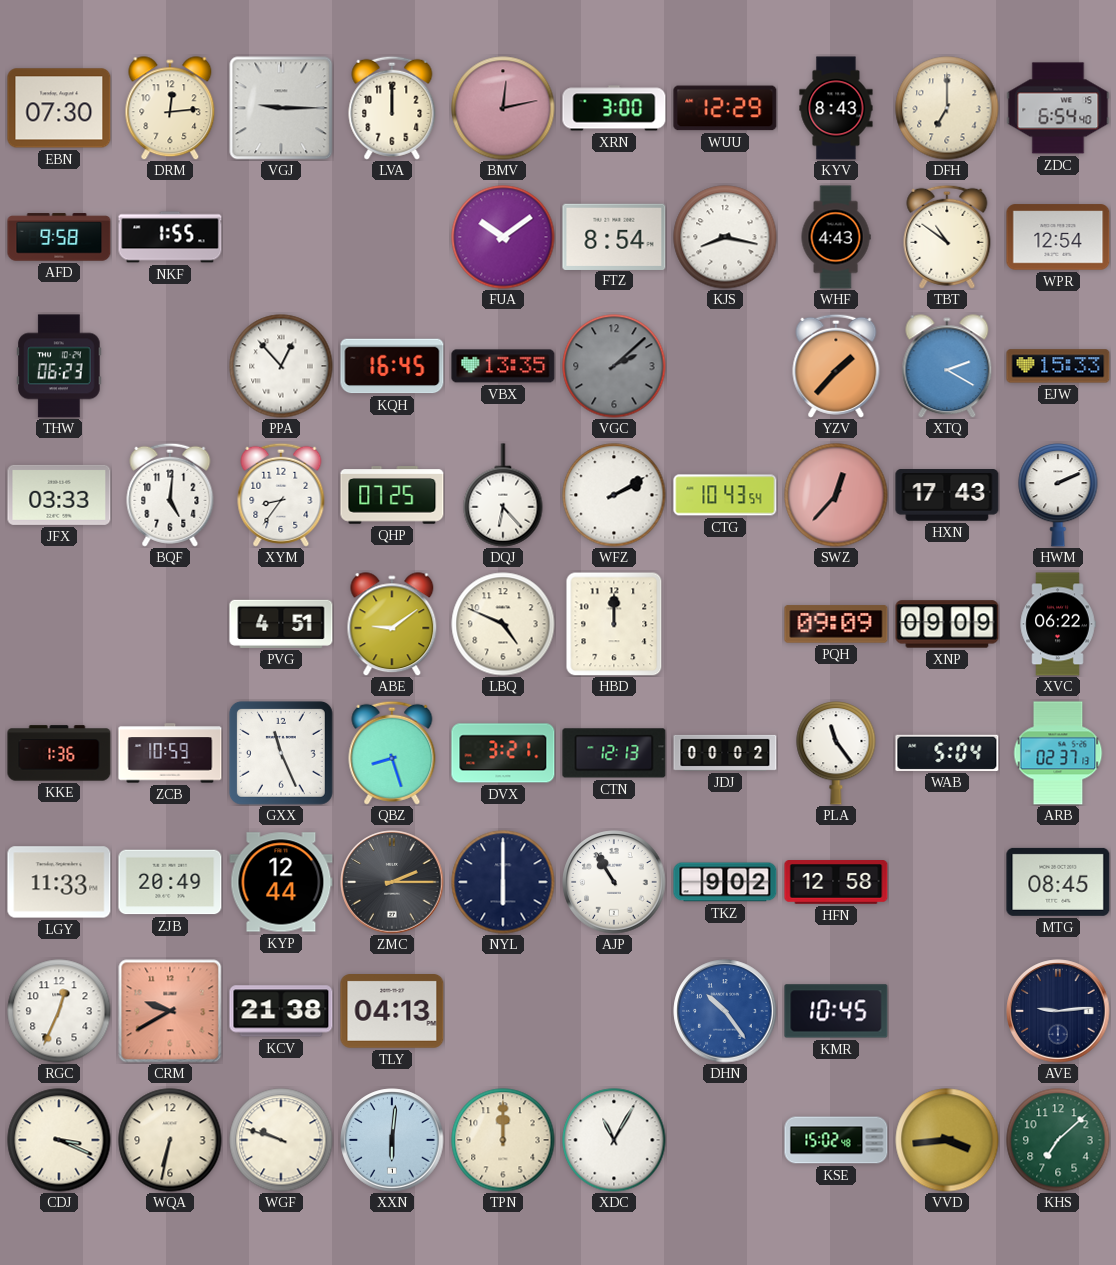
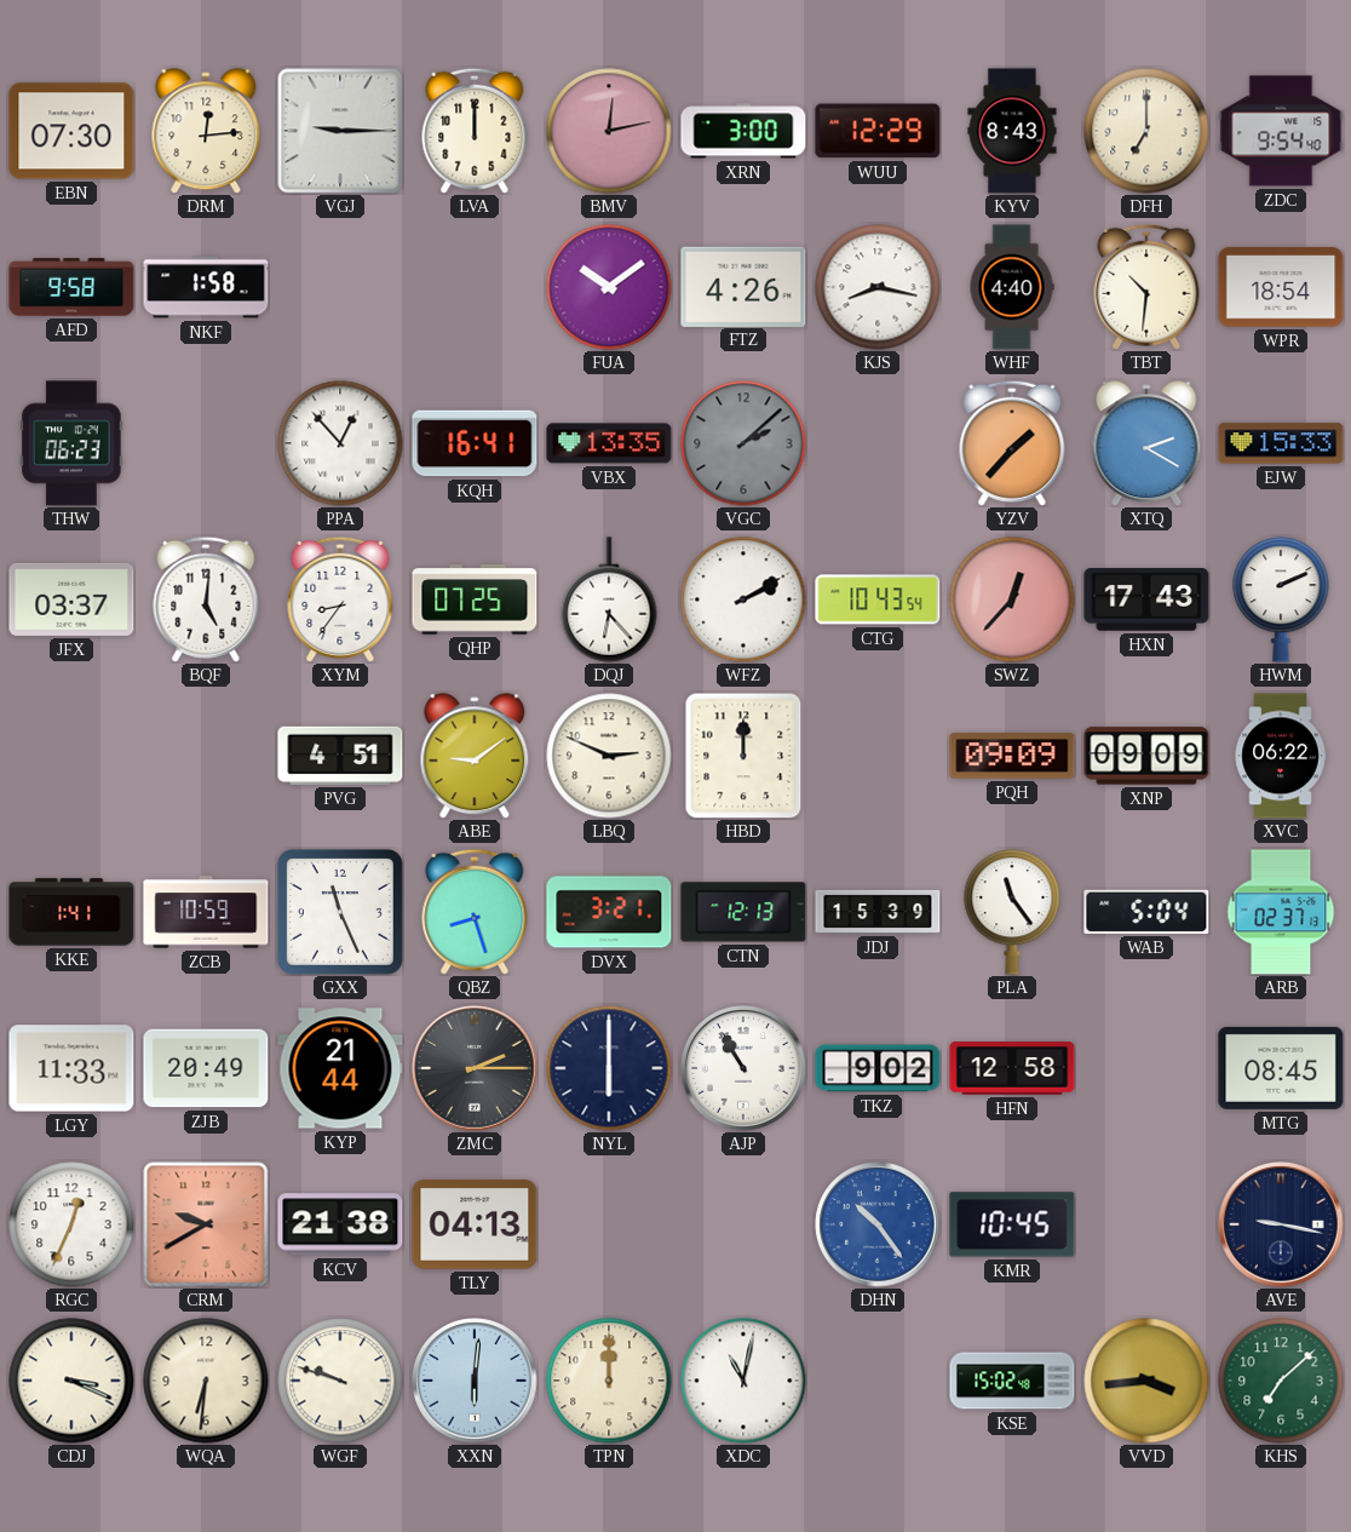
ZDC: 6:54 -> 9:54
NKF: 1:55 -> 1:58
FTZ: 8:54 -> 4:26
WHF: 4:43 -> 4:40
TBT: 10:51 -> 10:31
WPR: 12:54 -> 18:54
KQH: 16:45 -> 16:41
JFX: 03:33 -> 03:37
LBQ: 4:49 -> 2:49
KKE: 1:36 -> 1:41
JDJ: 00:02 -> 15:39
KYP: 12:44 -> 21:44
AVE: 9:14 -> 9:17
WQA: 6:32 -> 6:31
XDC: 11:05 -> 11:02
